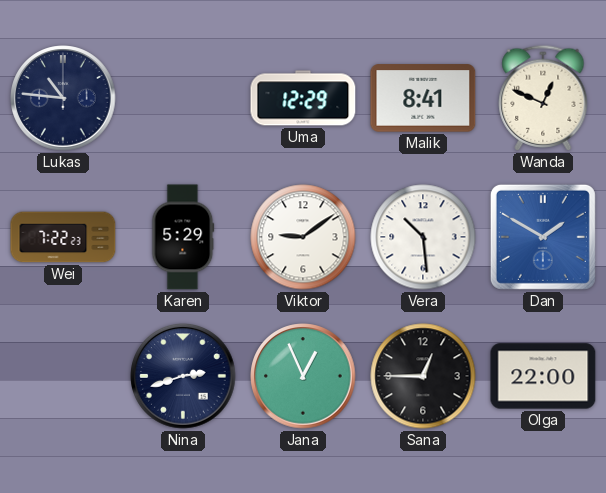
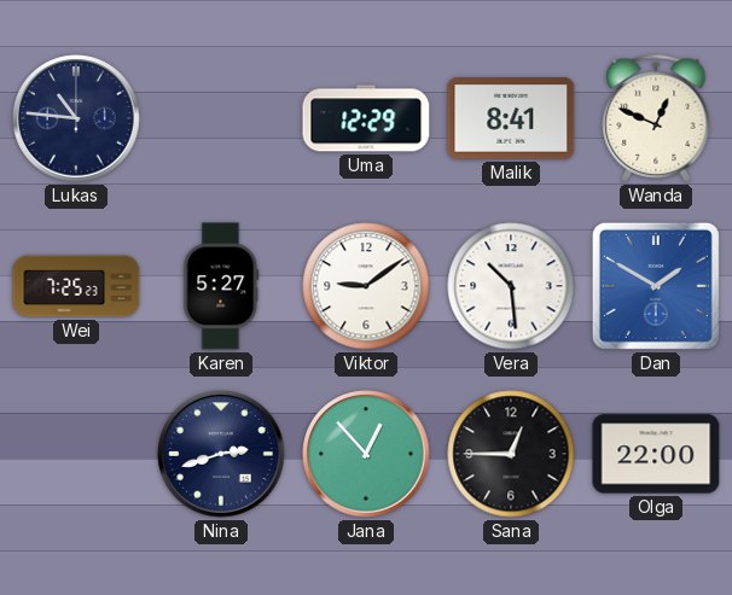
Wei: 7:22 -> 7:25
Karen: 5:29 -> 5:27
Jana: 12:56 -> 12:53
